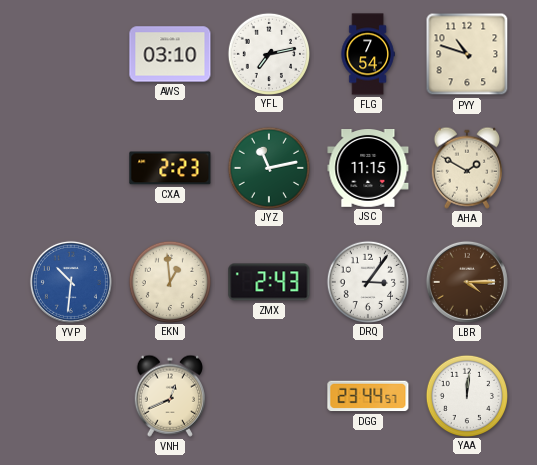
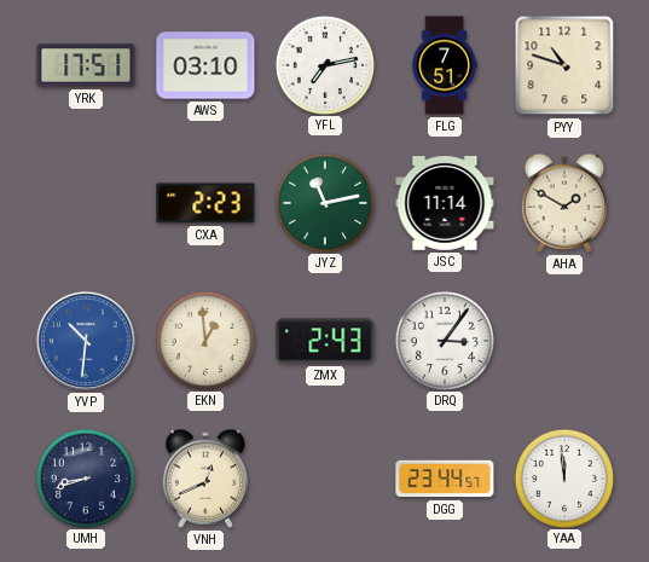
YRK: none -> 17:51
FLG: 7:54 -> 7:51
JSC: 11:15 -> 11:14
LBR: 4:15 -> none
UMH: none -> 8:42
YAA: 12:01 -> 11:59
